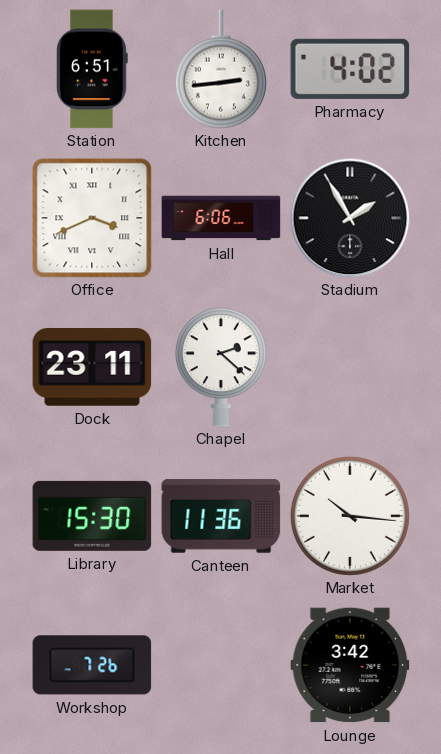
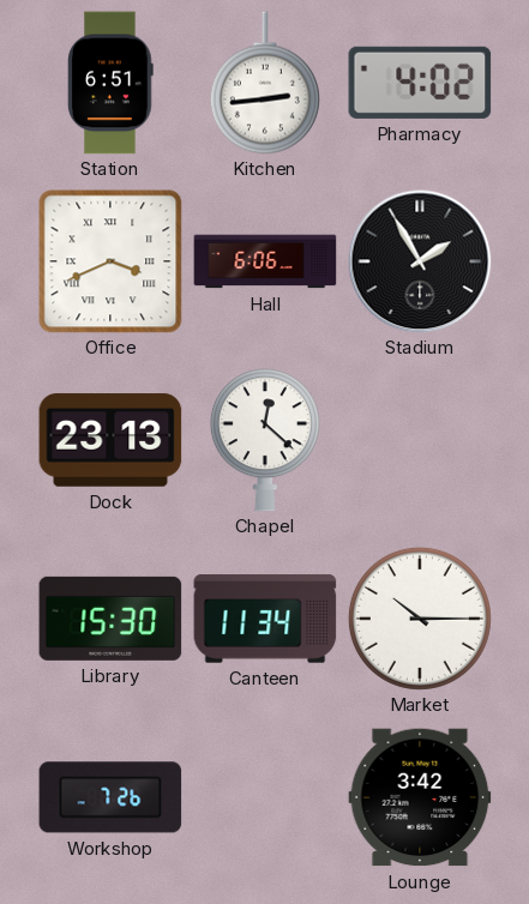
Dock: 23:11 -> 23:13
Chapel: 2:22 -> 12:22
Canteen: 11:36 -> 11:34
Market: 10:16 -> 10:15
